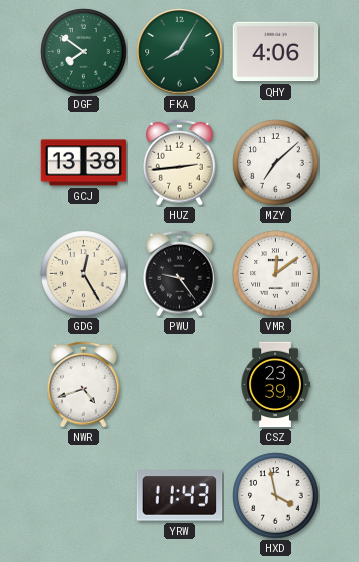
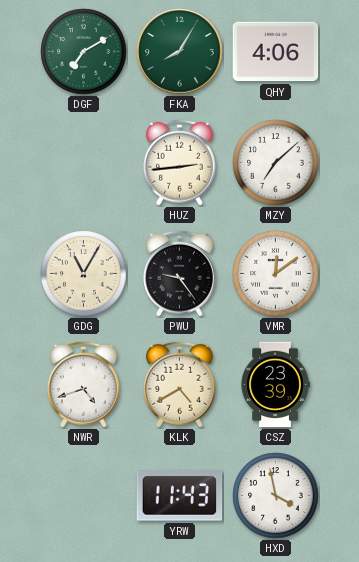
DGF: 7:51 -> 7:10
GCJ: 13:38 -> none
GDG: 12:25 -> 11:05
KLK: none -> 4:40
